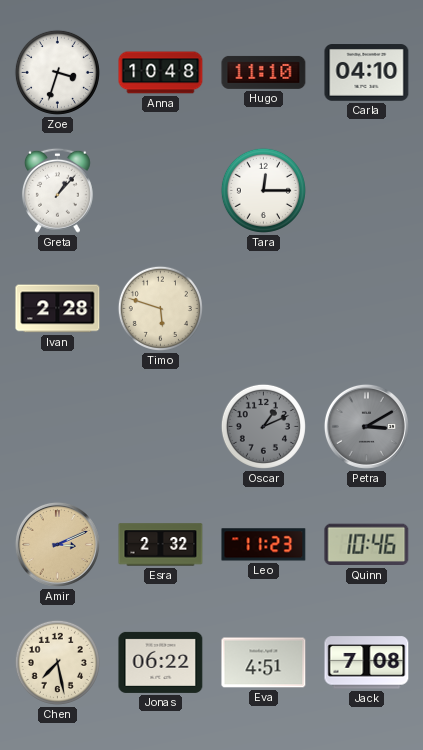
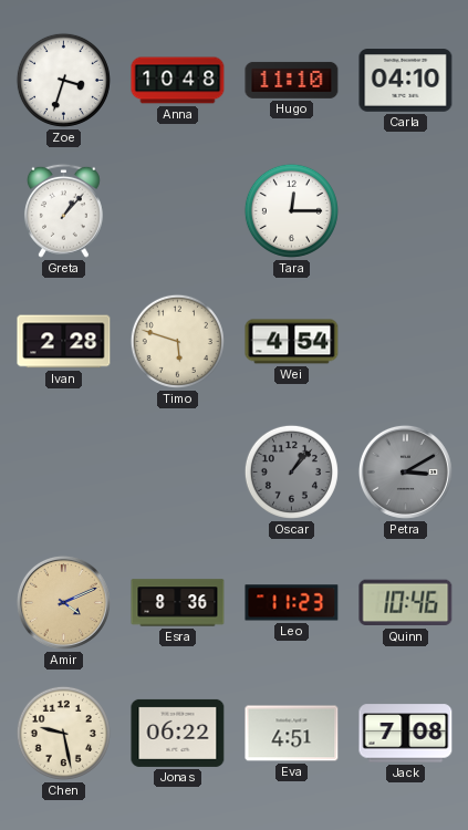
Wei: none -> 4:54
Oscar: 1:11 -> 1:07
Amir: 3:11 -> 4:11
Esra: 2:32 -> 8:36
Chen: 7:28 -> 9:28
